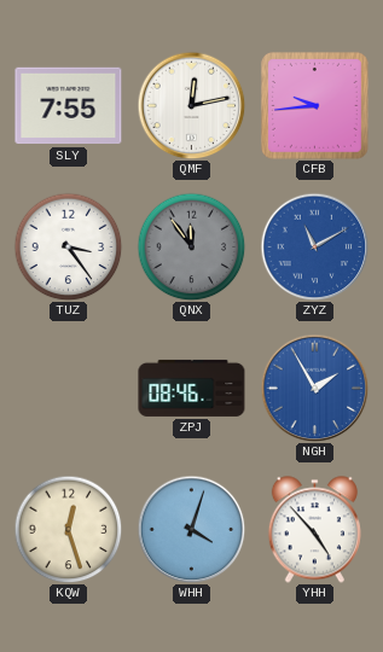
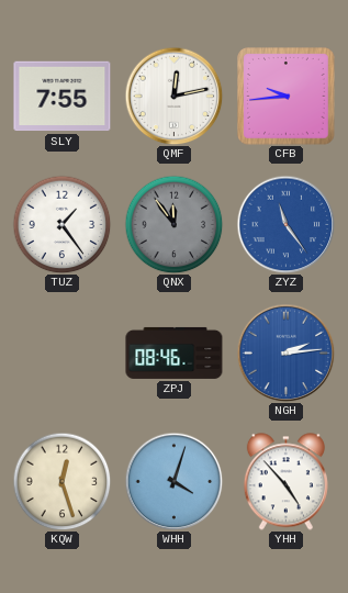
TUZ: 3:24 -> 1:24
ZYZ: 11:10 -> 11:24
NGH: 1:55 -> 2:14
